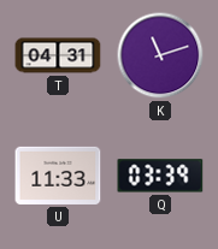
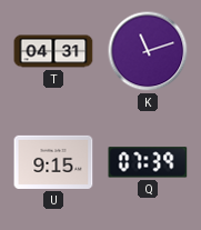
U: 11:33 -> 9:15
Q: 03:39 -> 07:39
